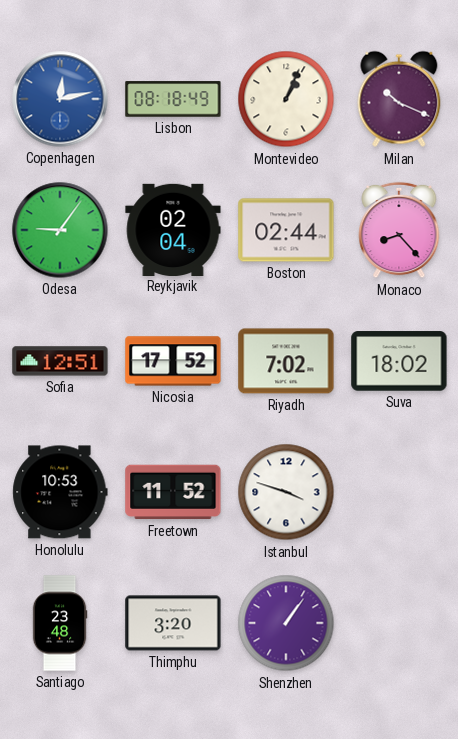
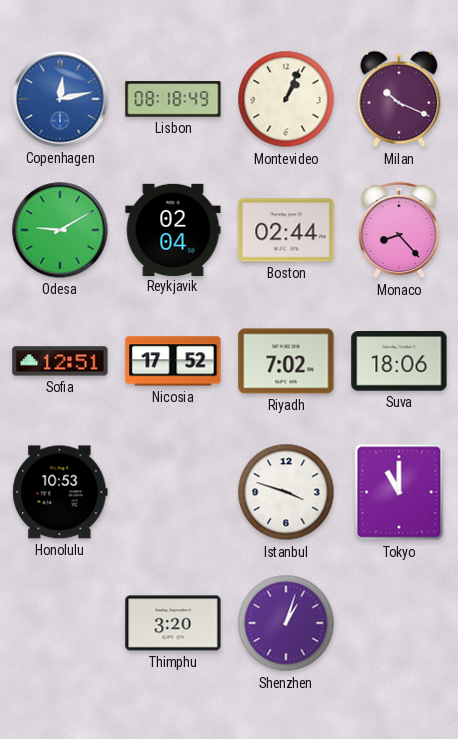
Odesa: 9:06 -> 9:10
Suva: 18:02 -> 18:06
Freetown: 11:52 -> none
Tokyo: none -> 11:00
Santiago: 23:48 -> none
Shenzhen: 1:06 -> 1:03
